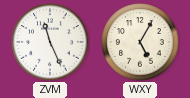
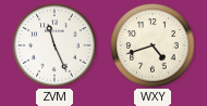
WXY: 5:05 -> 4:42
